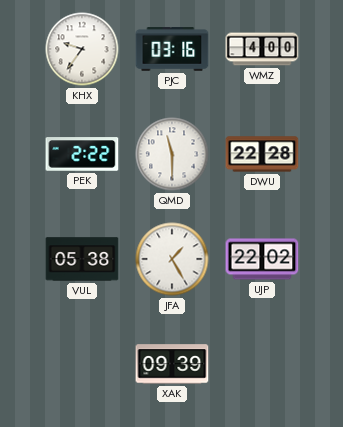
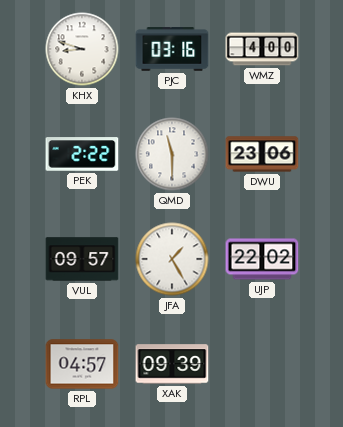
KHX: 9:36 -> 8:48
DWU: 22:28 -> 23:06
VUL: 05:38 -> 09:57
RPL: none -> 04:57
